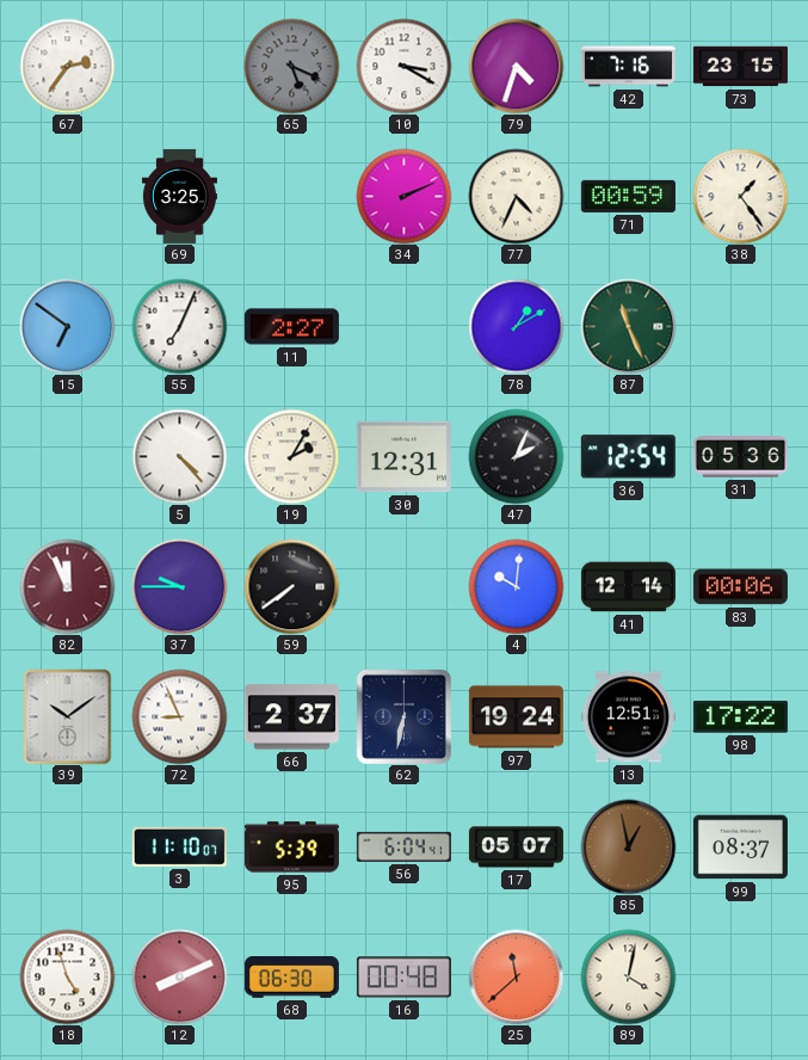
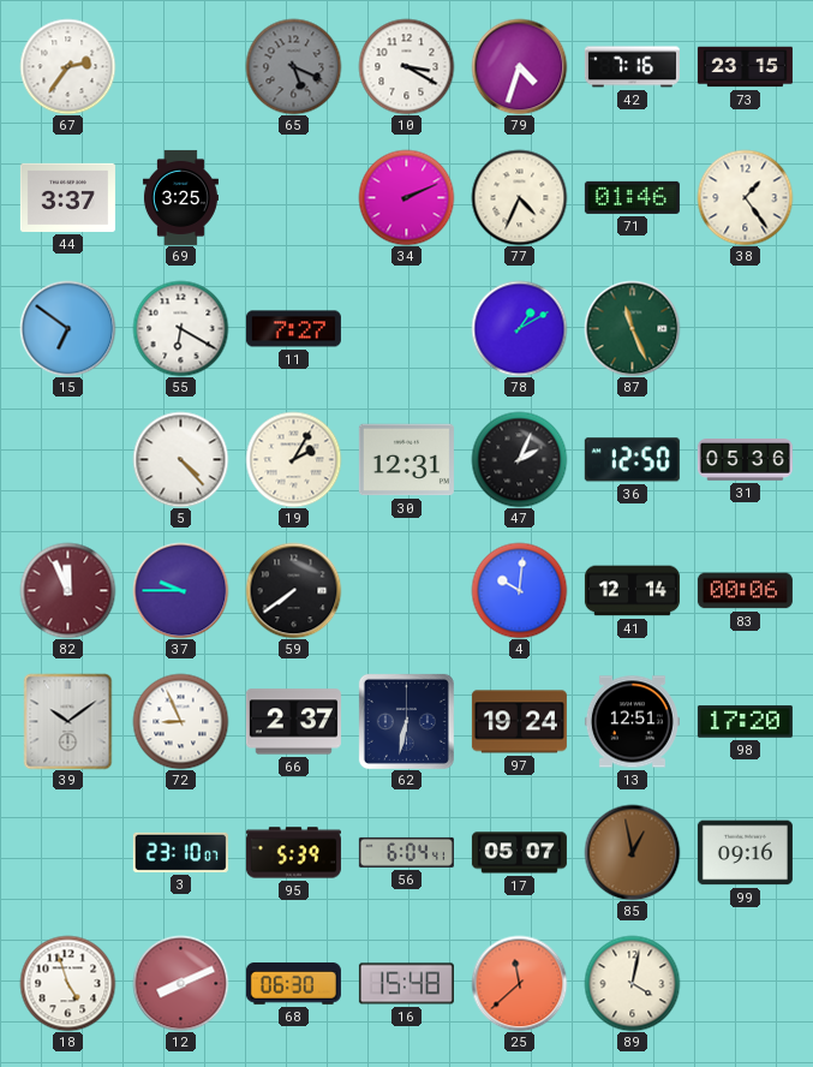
44: none -> 3:37
71: 00:59 -> 01:46
55: 7:04 -> 6:20
11: 2:27 -> 7:27
36: 12:54 -> 12:50
98: 17:22 -> 17:20
3: 11:10 -> 23:10
99: 08:37 -> 09:16
16: 00:48 -> 15:48
